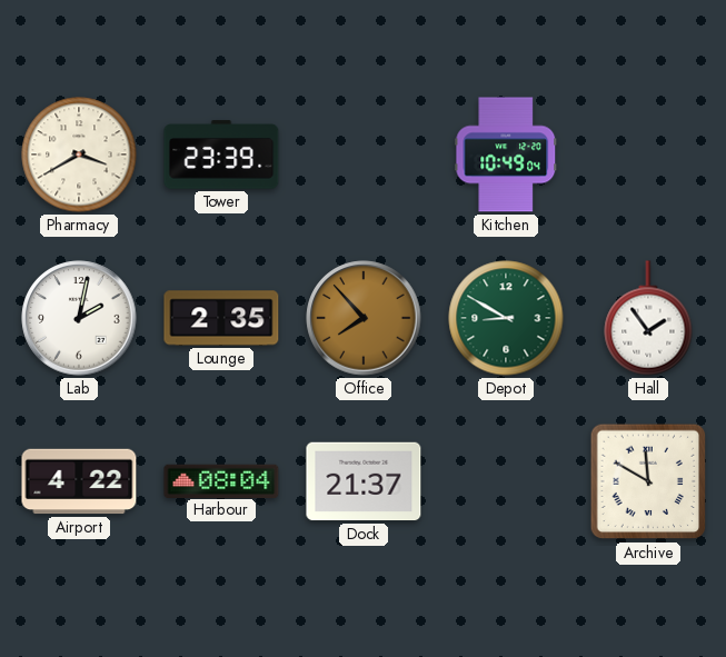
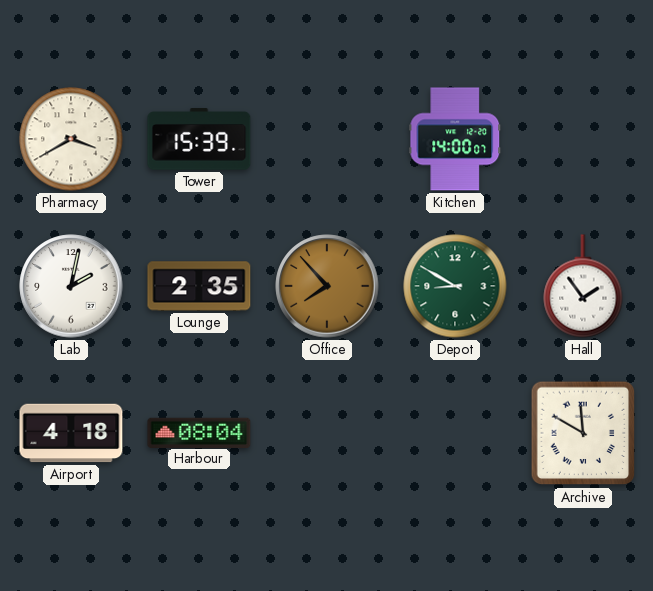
Tower: 23:39 -> 15:39
Kitchen: 10:49 -> 14:00
Airport: 4:22 -> 4:18
Dock: 21:37 -> none
